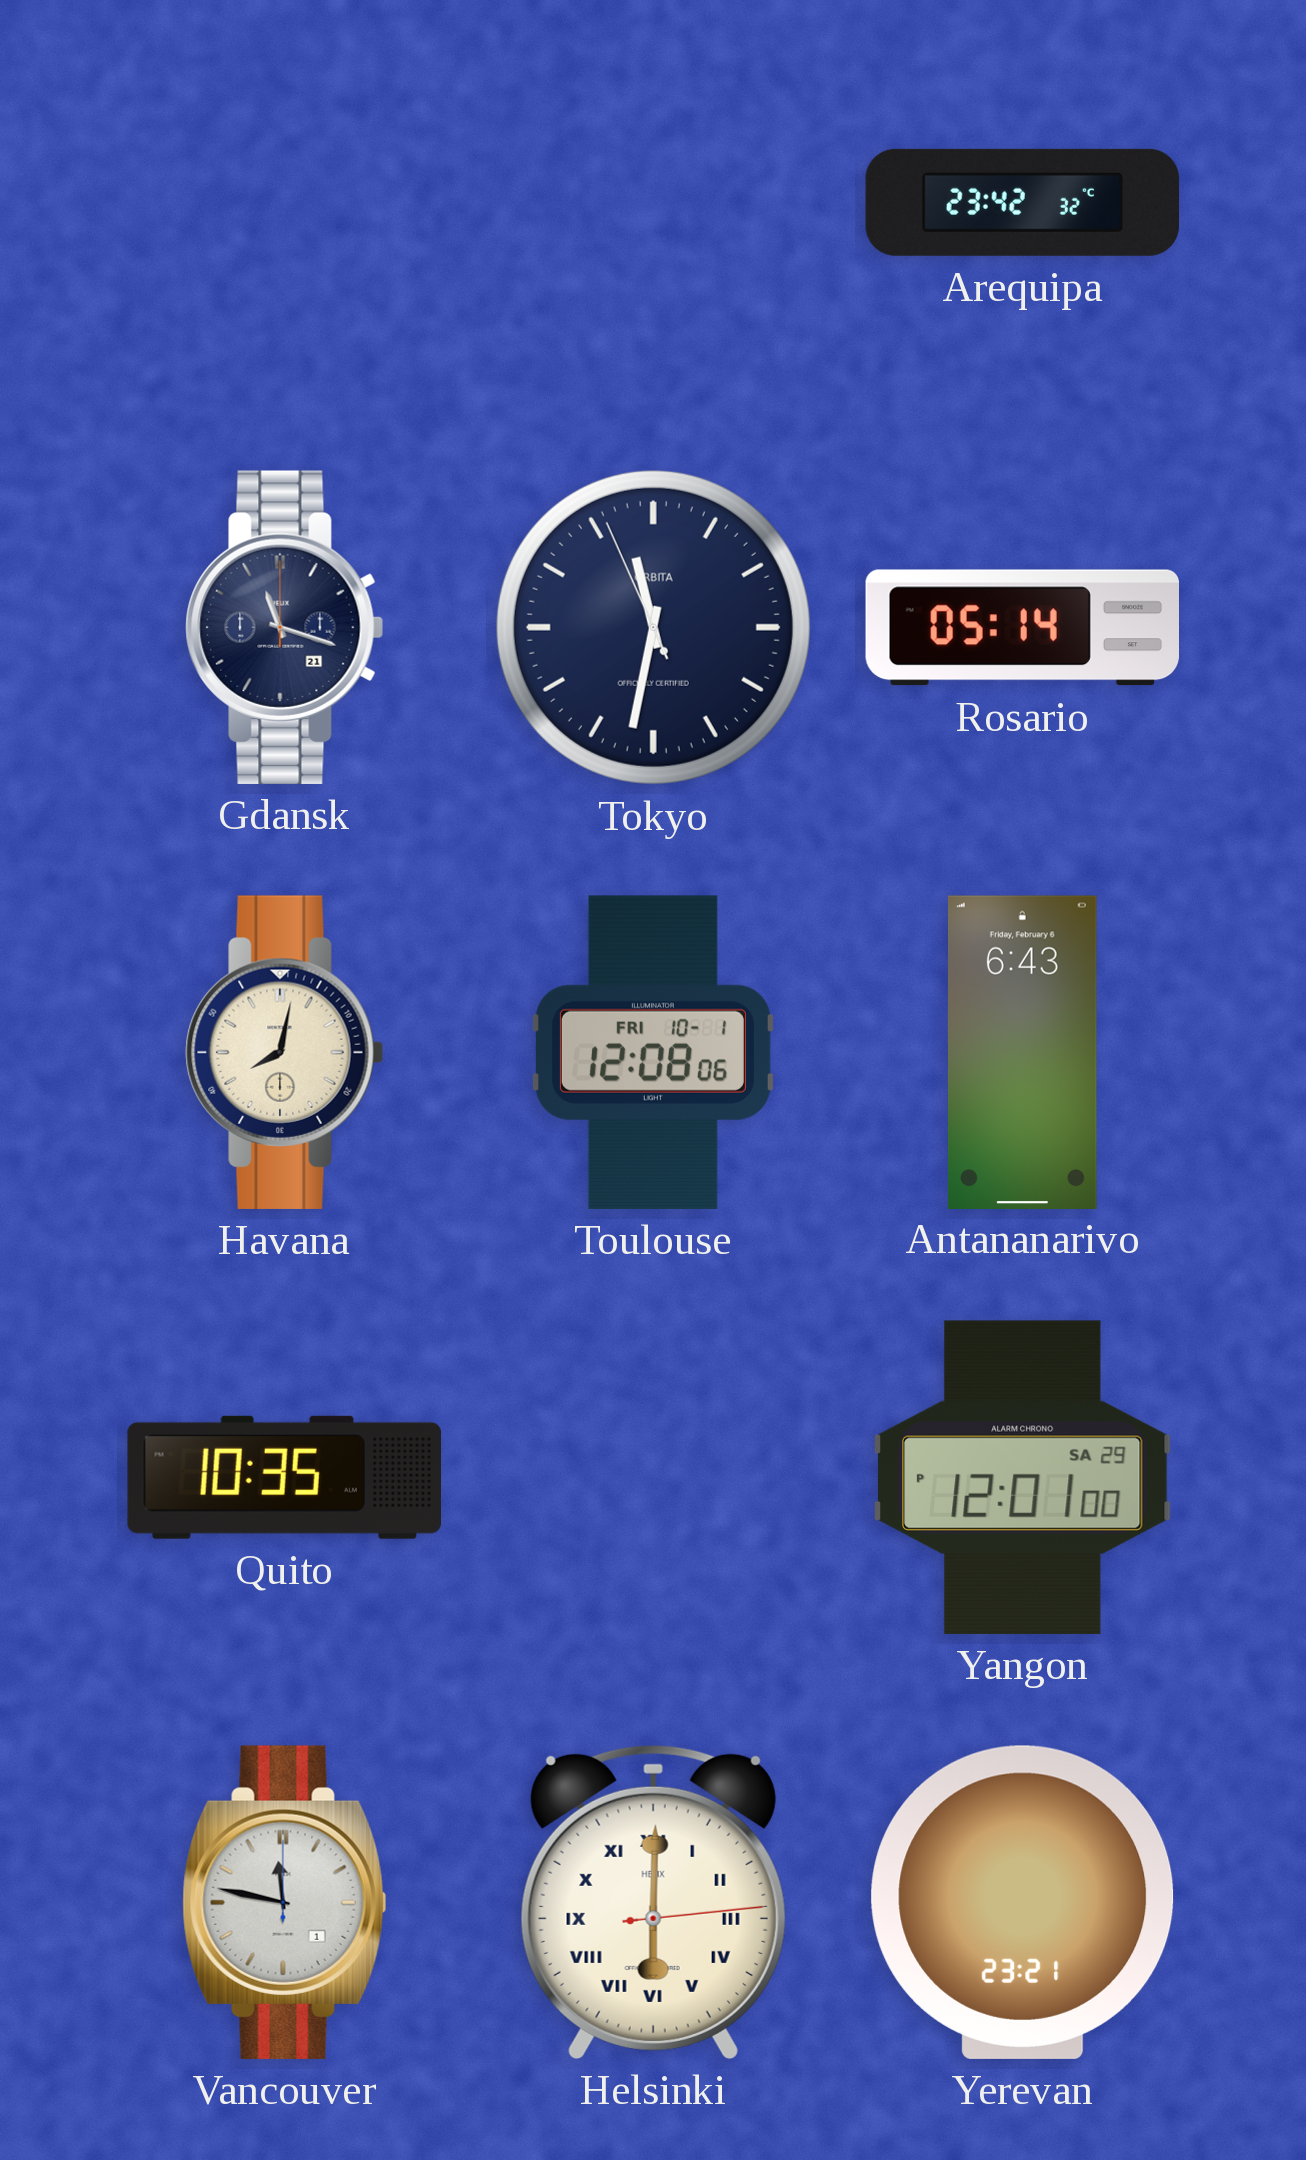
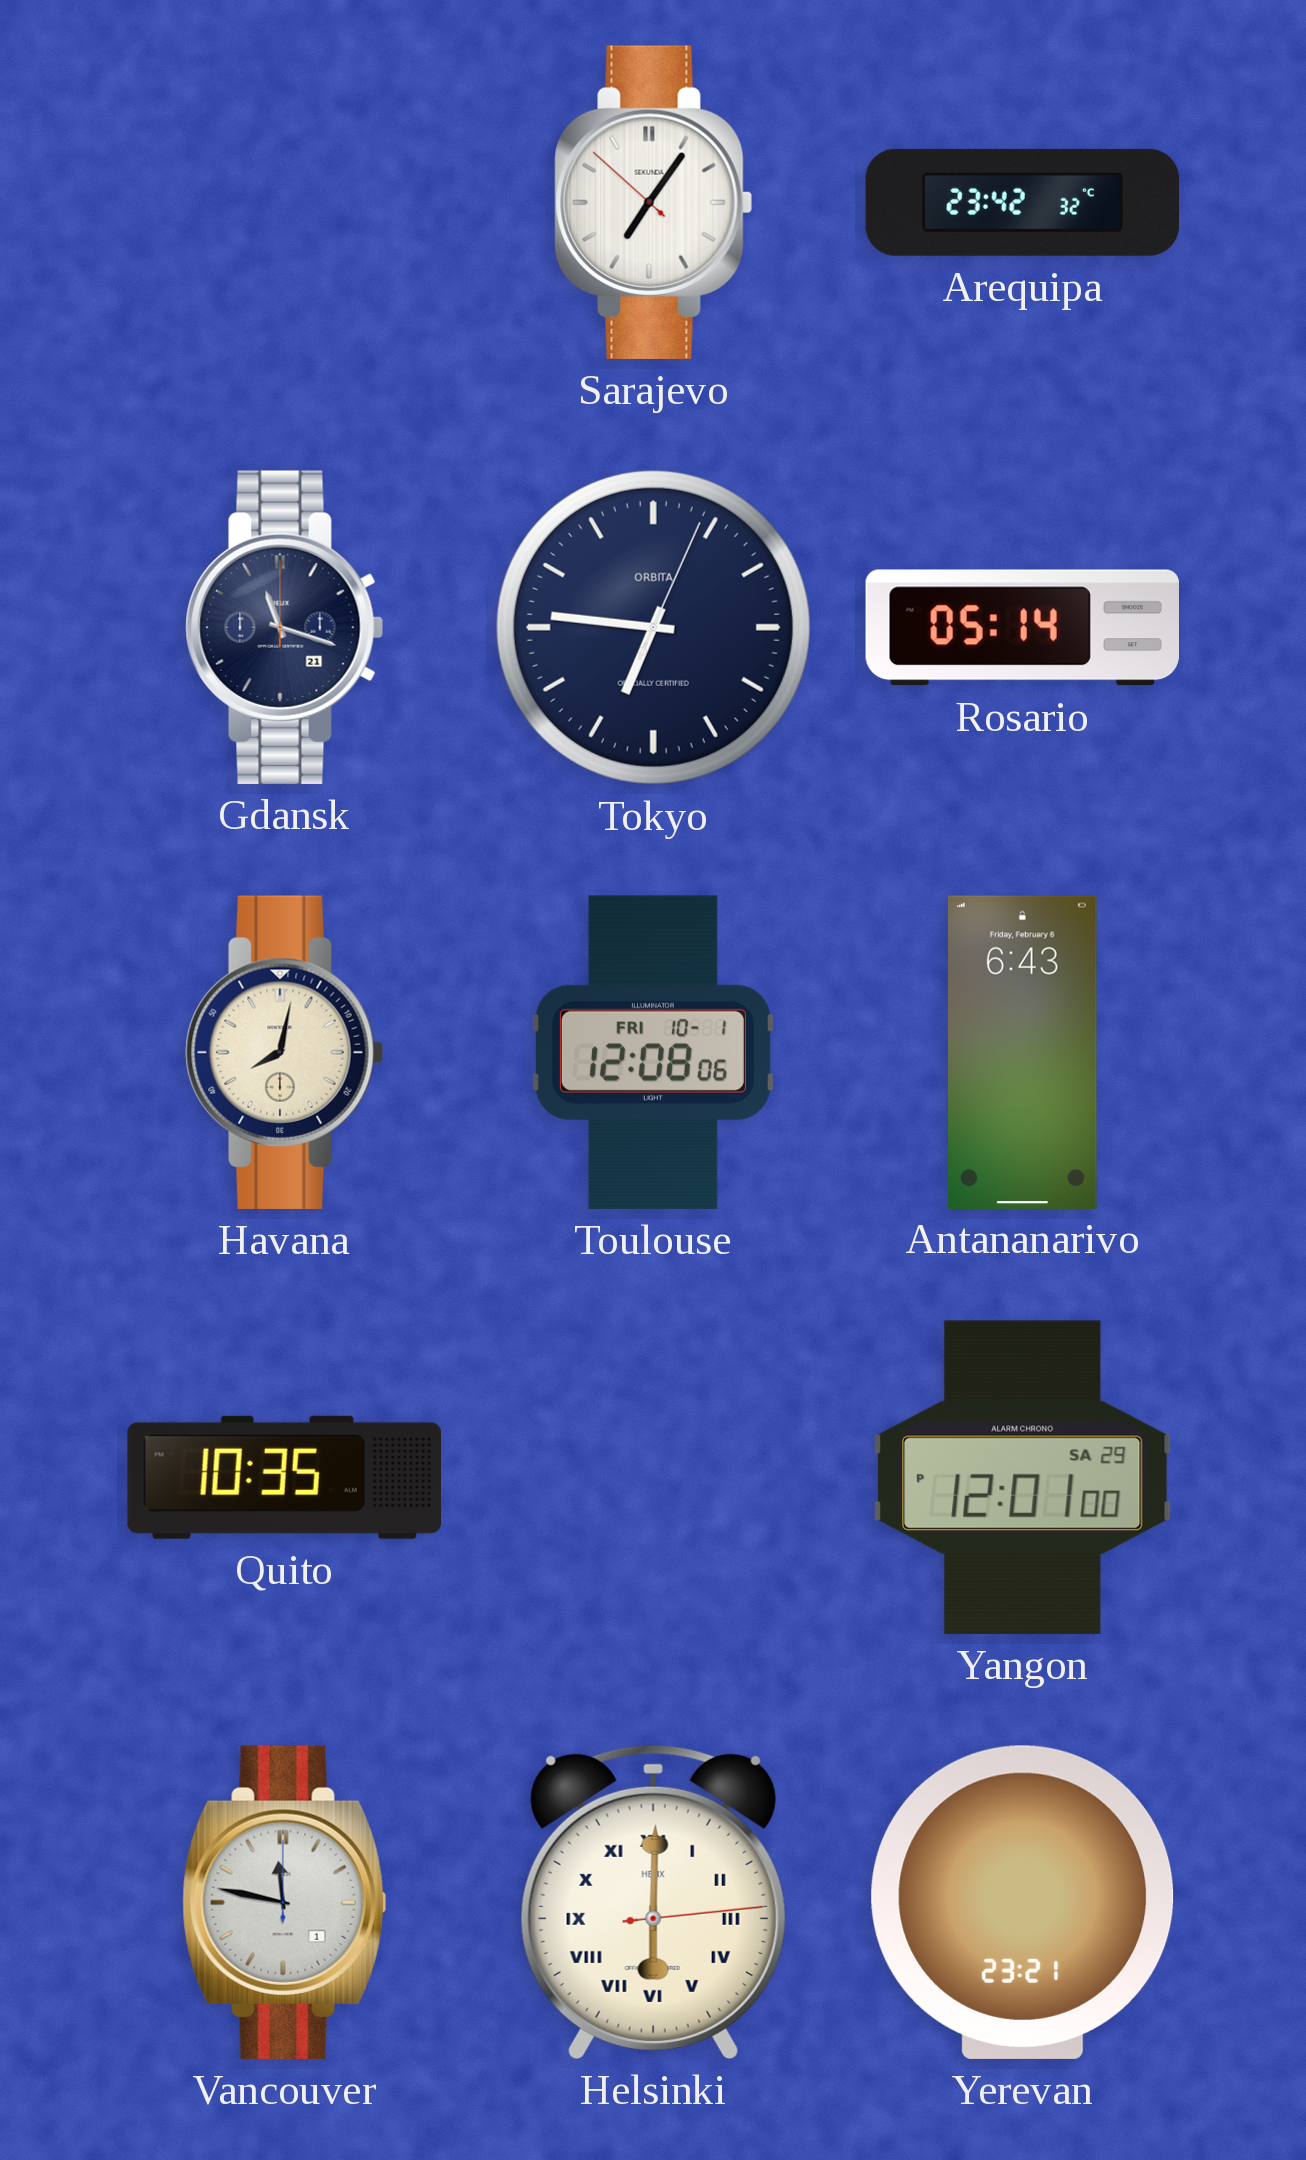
Sarajevo: none -> 7:05
Tokyo: 11:31 -> 6:46
